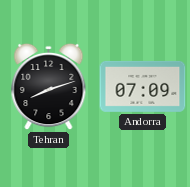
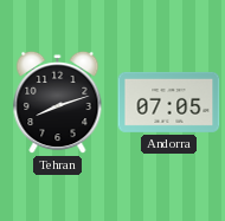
Andorra: 07:09 -> 07:05
